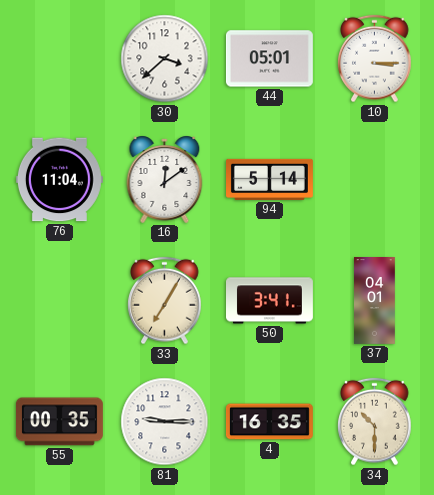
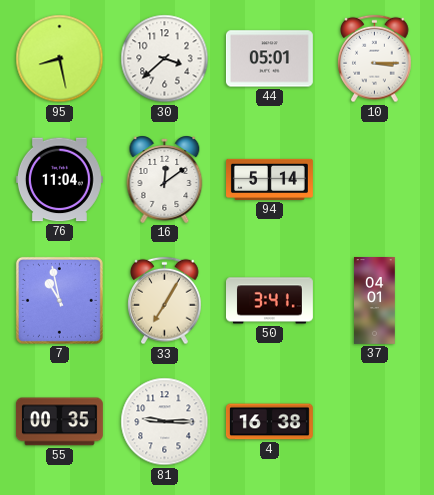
95: none -> 8:28
7: none -> 10:58
4: 16:35 -> 16:38
34: 10:30 -> none
